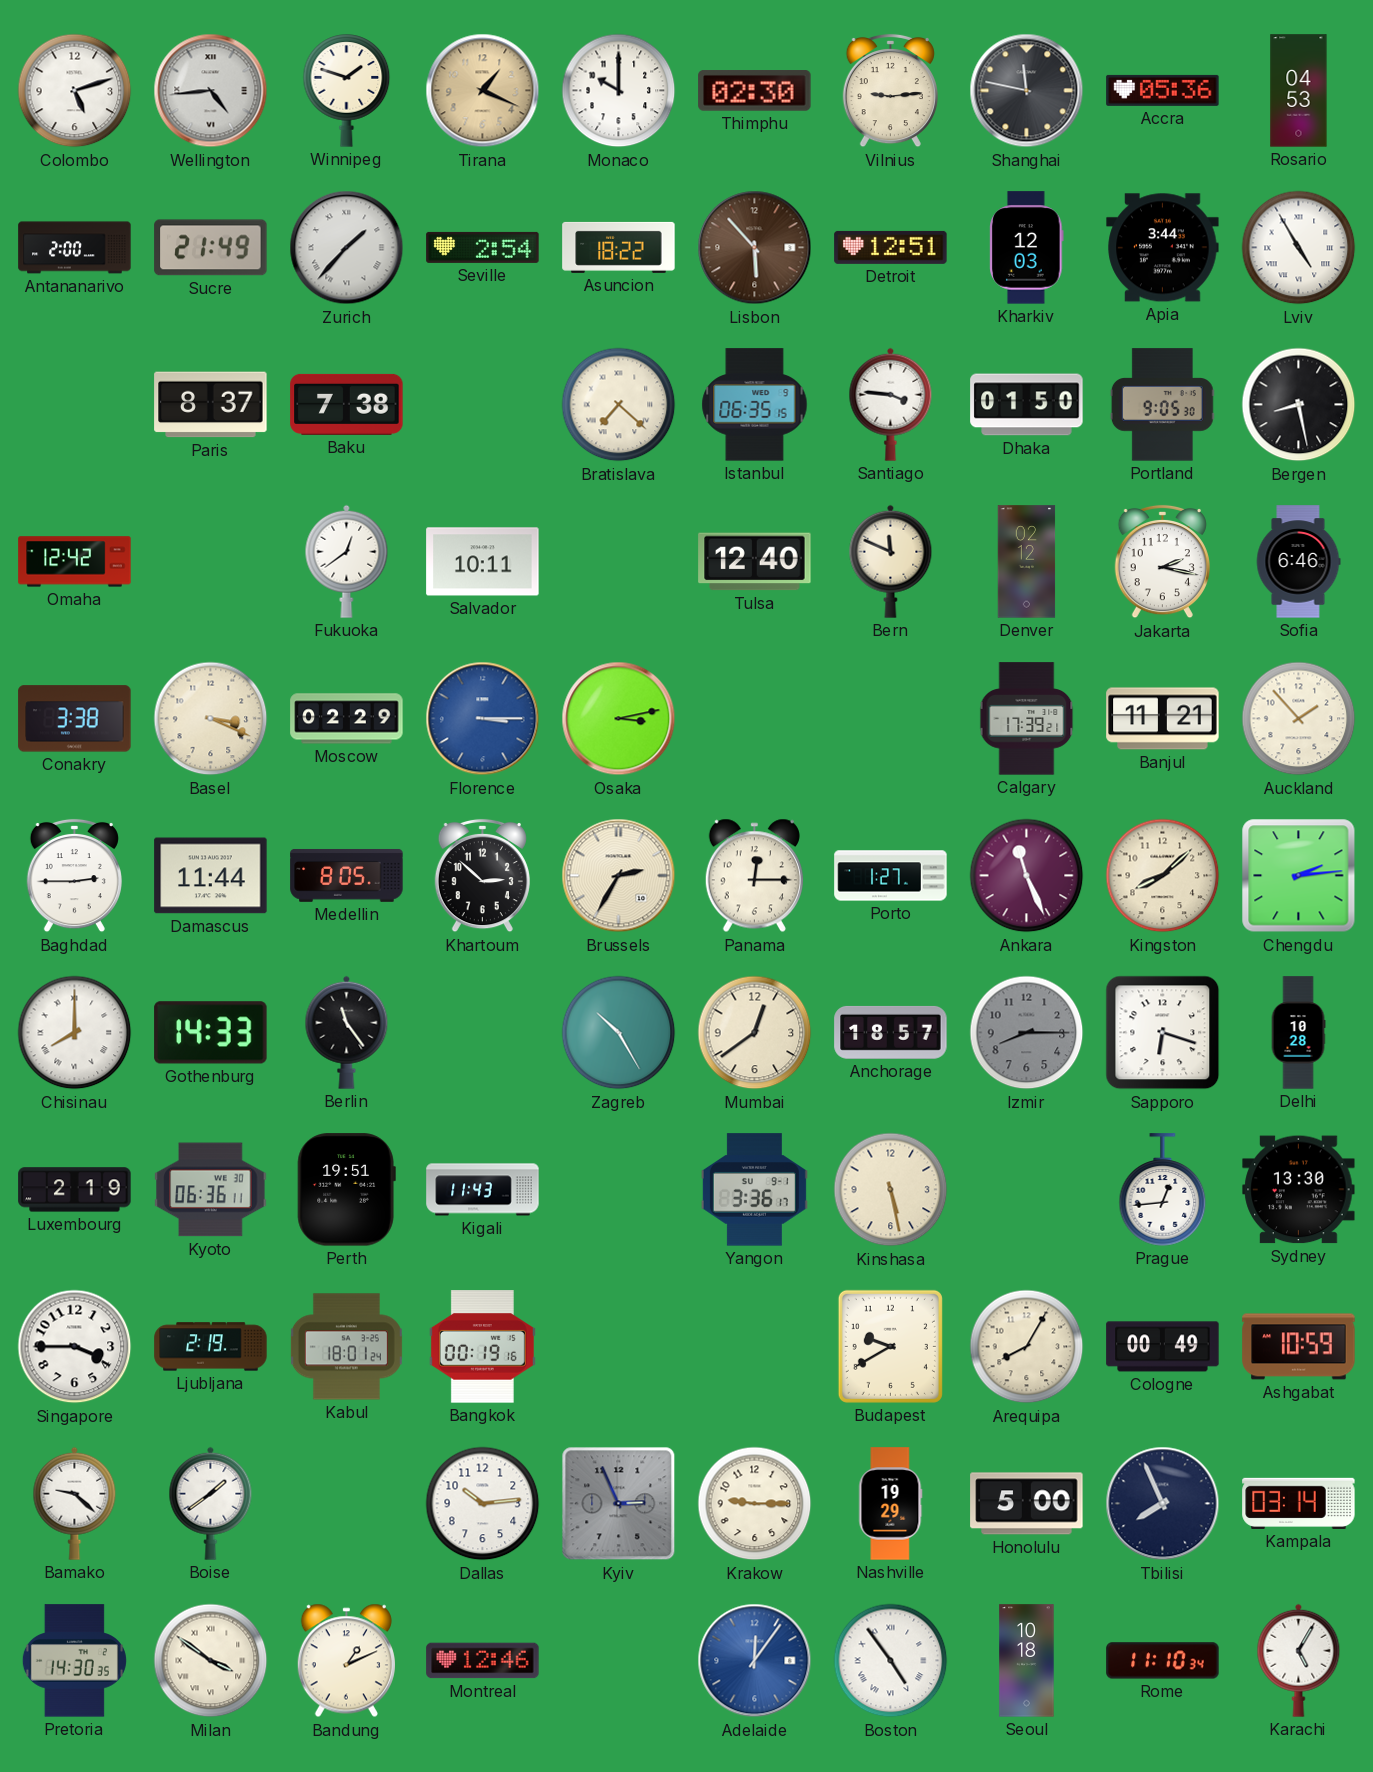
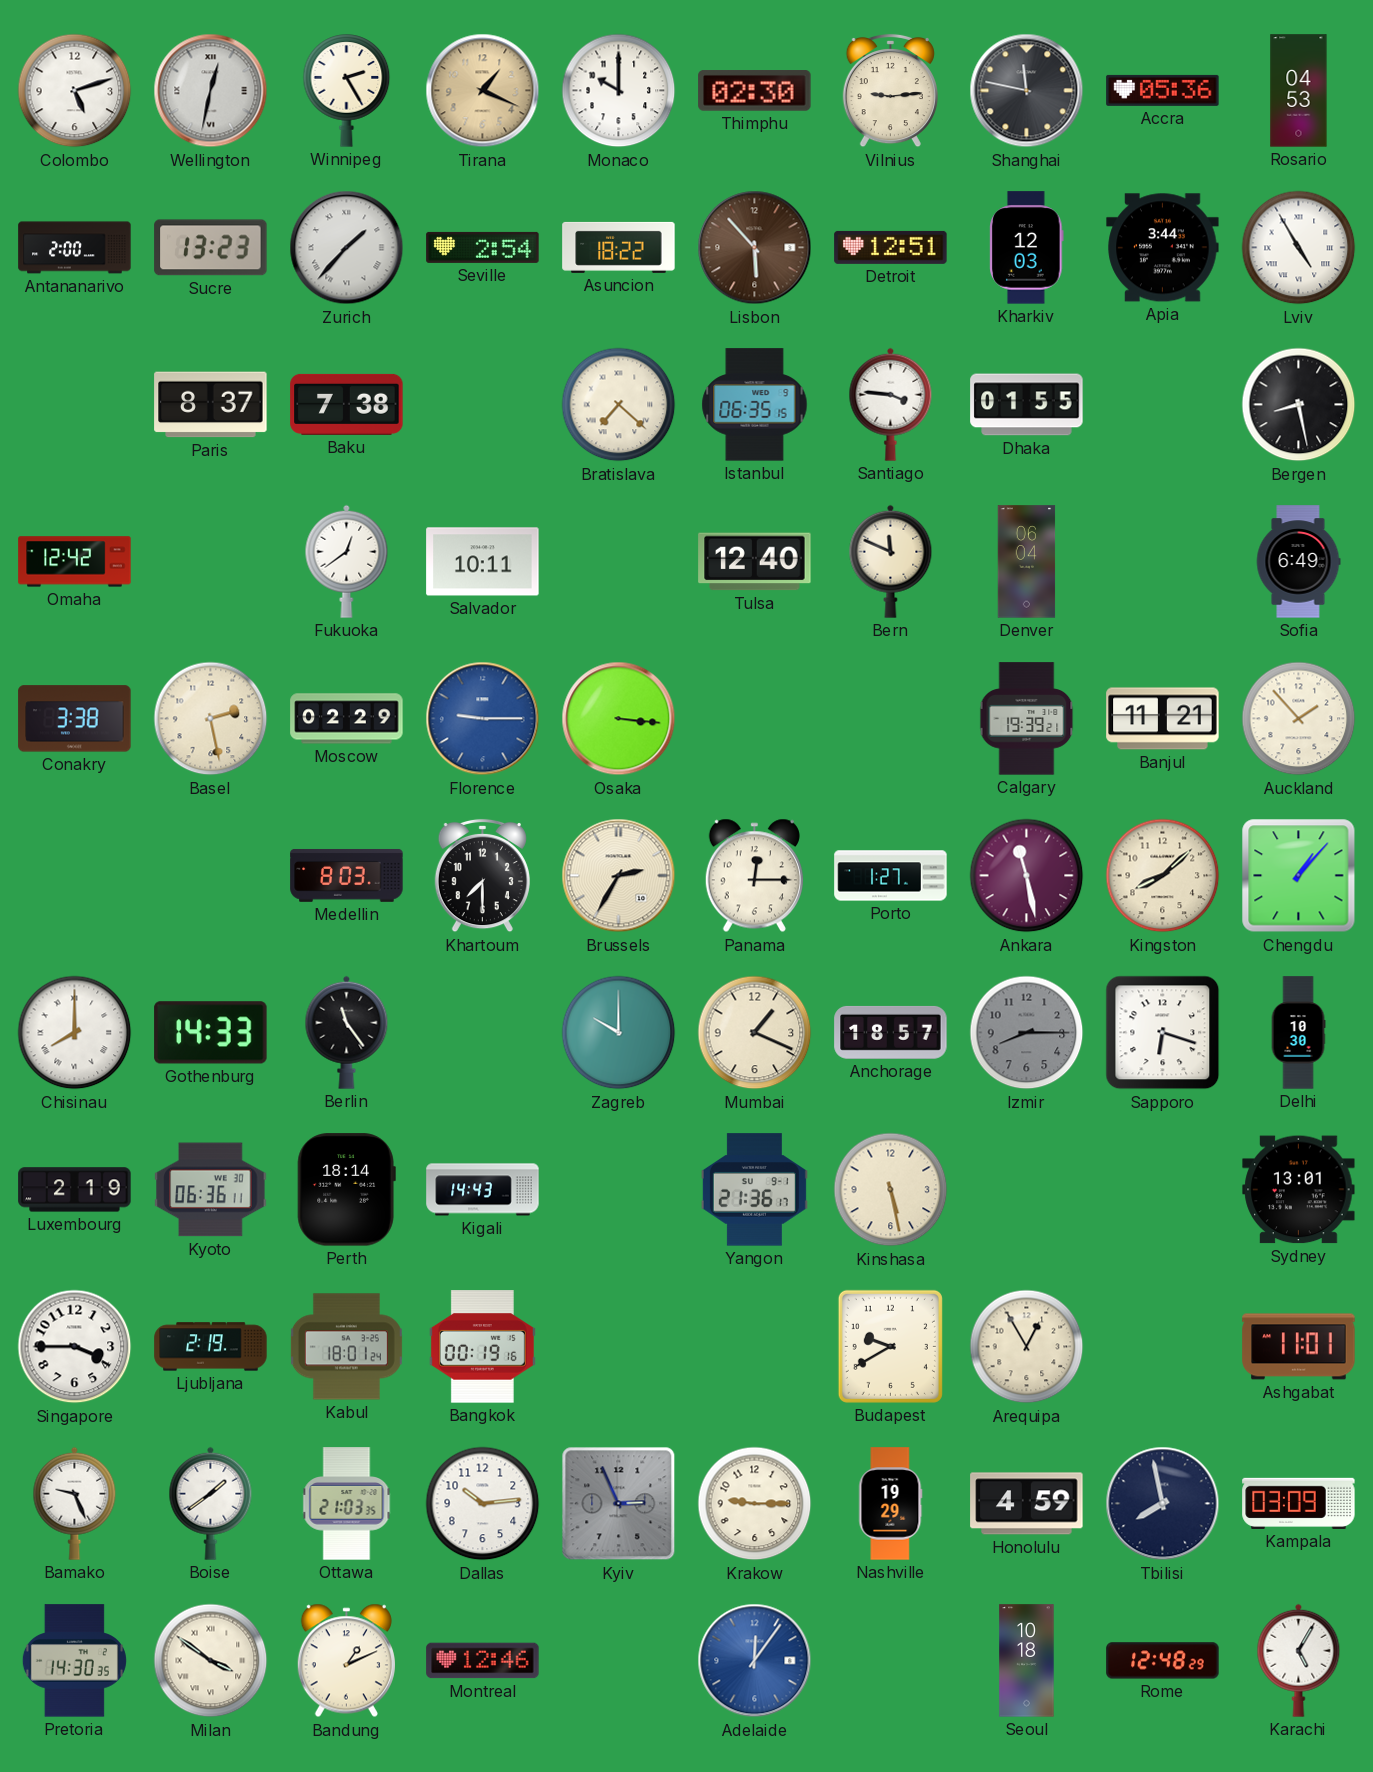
Wellington: 4:44 -> 12:32
Winnipeg: 1:48 -> 2:25
Sucre: 21:49 -> 13:23
Dhaka: 01:50 -> 01:55
Portland: 9:05 -> none
Denver: 02:12 -> 06:04
Jakarta: 2:17 -> none
Sofia: 6:46 -> 6:49
Basel: 3:19 -> 2:28
Florence: 3:15 -> 9:15
Osaka: 3:13 -> 3:16
Calgary: 17:39 -> 19:39
Baghdad: 2:45 -> none
Damascus: 11:44 -> none
Medellin: 8:05 -> 8:03
Khartoum: 2:52 -> 7:30
Ankara: 11:26 -> 11:28
Chengdu: 2:14 -> 1:07
Zagreb: 10:25 -> 10:00
Mumbai: 12:39 -> 1:19
Delhi: 10:28 -> 10:30
Perth: 19:51 -> 18:14
Kigali: 11:43 -> 14:43
Yangon: 3:36 -> 21:36
Prague: 12:44 -> none
Sydney: 13:30 -> 13:01
Arequipa: 8:05 -> 12:55
Cologne: 00:49 -> none
Ashgabat: 10:59 -> 11:01
Bamako: 9:22 -> 9:26
Ottawa: none -> 21:03
Honolulu: 5:00 -> 4:59
Tbilisi: 7:56 -> 7:58
Kampala: 03:14 -> 03:09
Boston: 4:54 -> none
Rome: 11:10 -> 12:48
